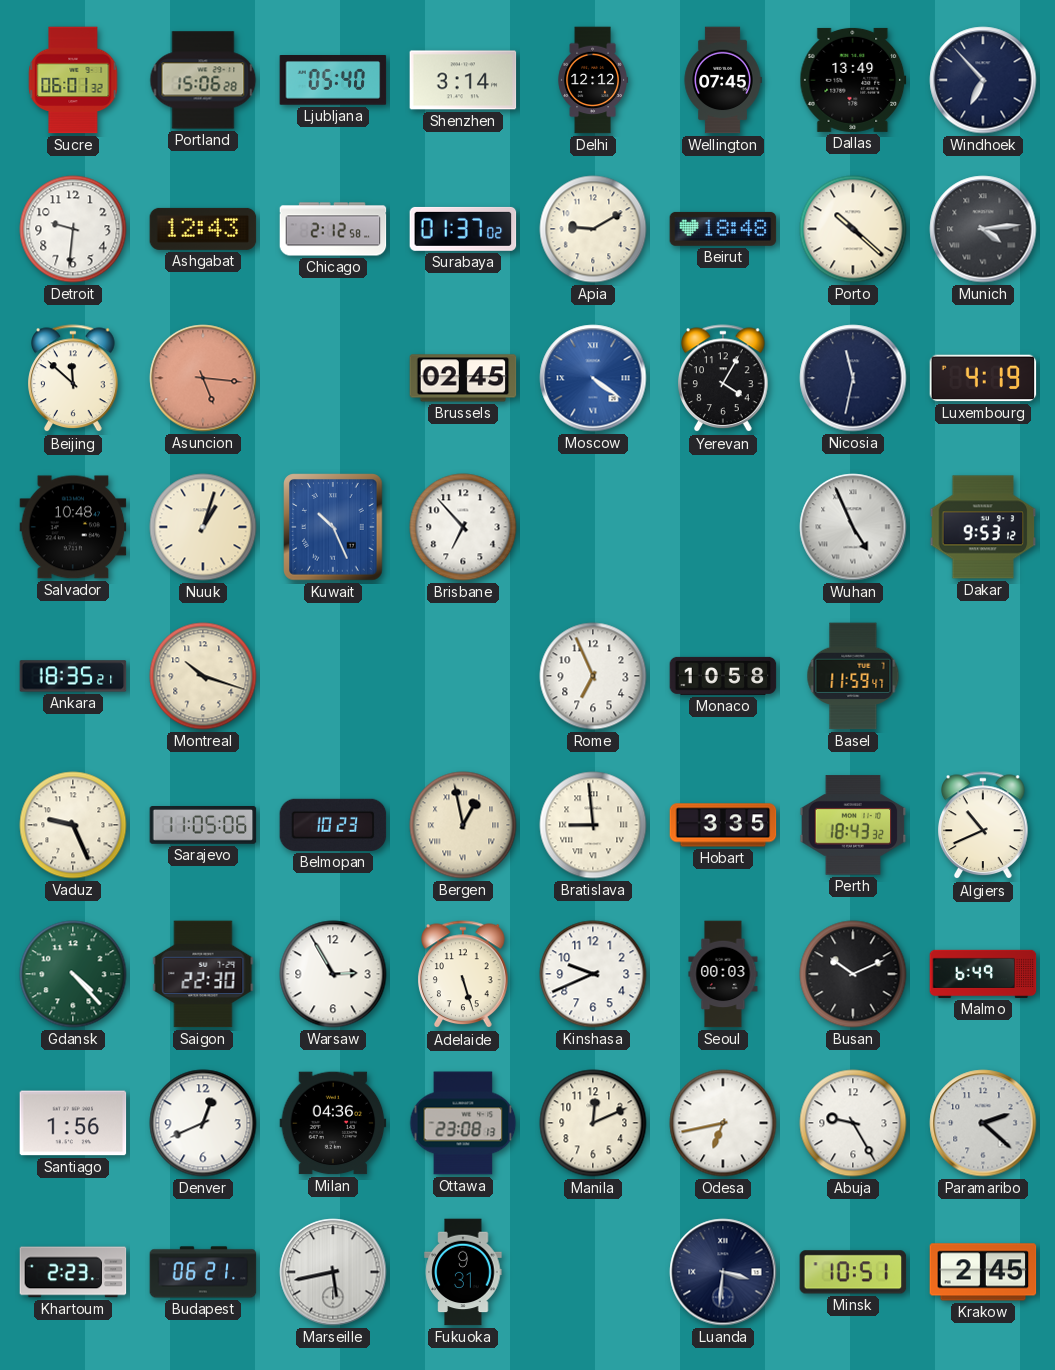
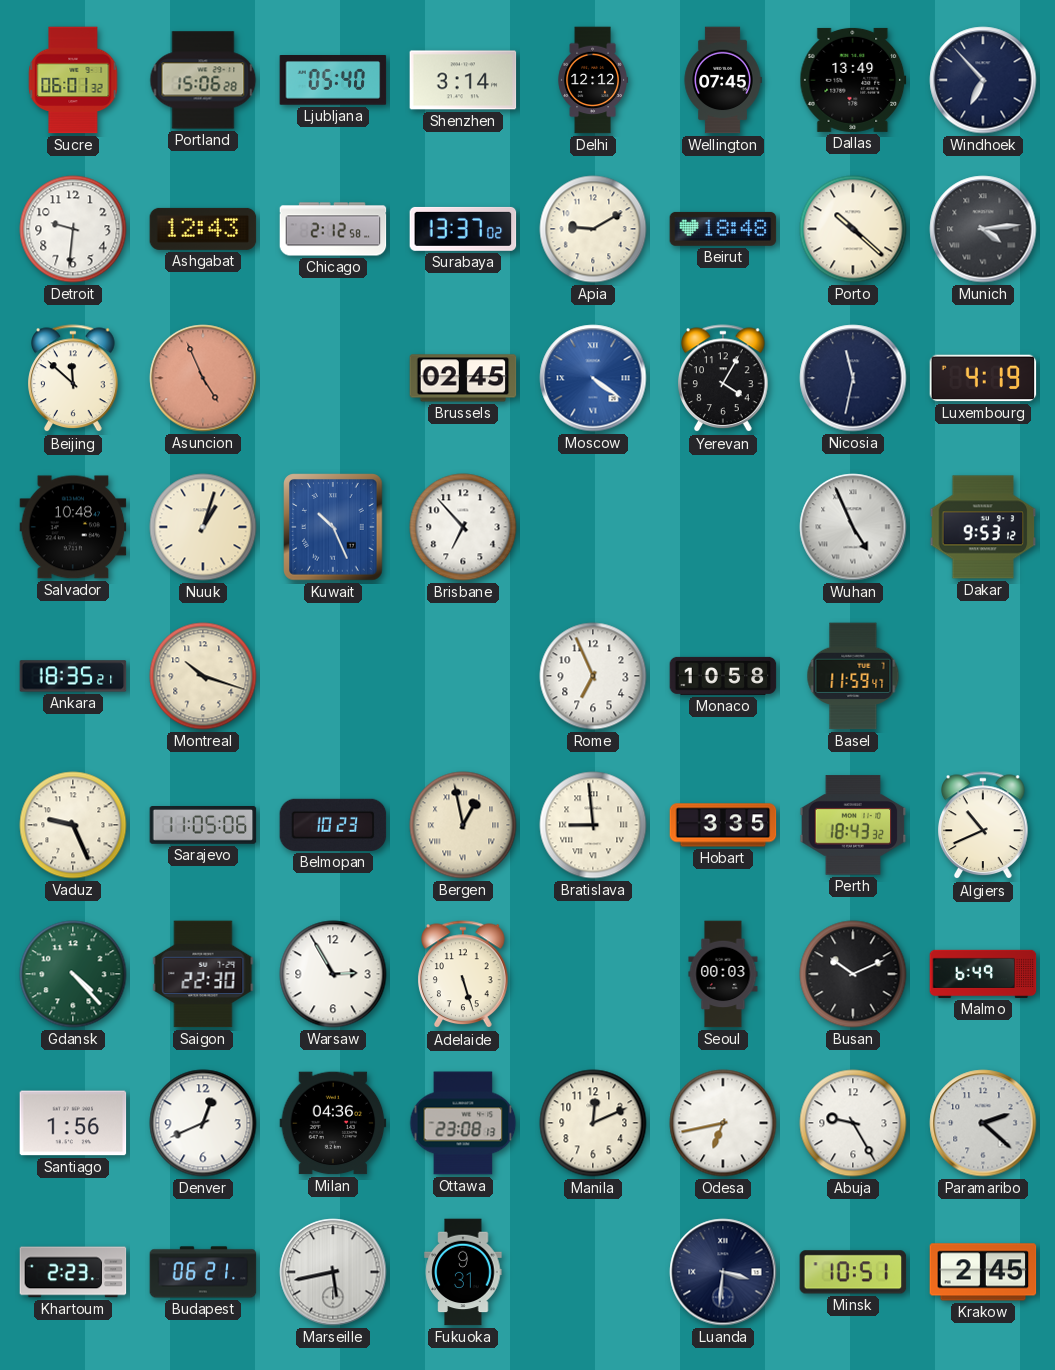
Surabaya: 01:37 -> 13:37
Asuncion: 5:16 -> 4:56
Kinshasa: 9:41 -> none
